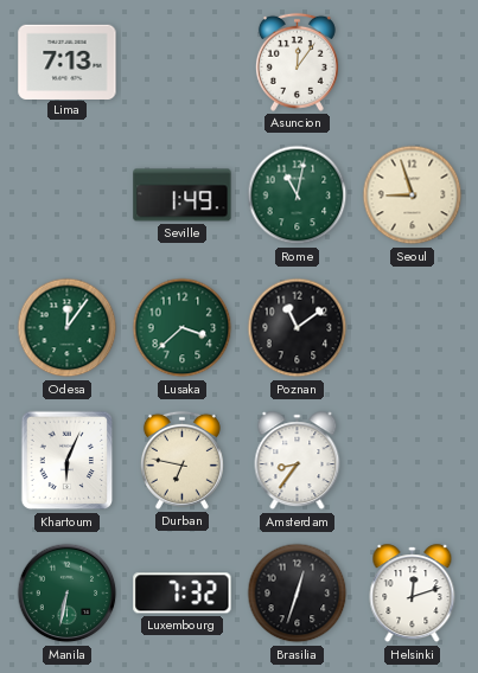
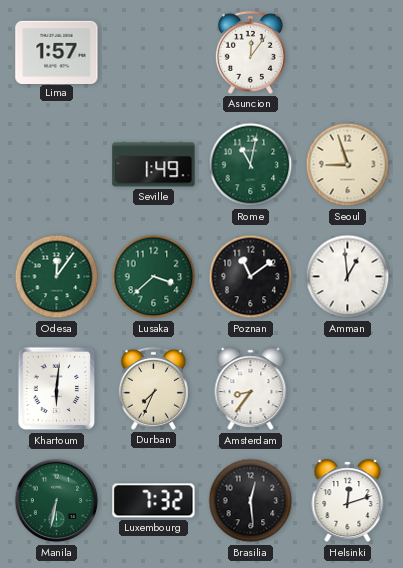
Lima: 7:13 -> 1:57
Amman: none -> 12:59
Khartoum: 6:04 -> 6:01
Durban: 6:47 -> 7:34
Brasilia: 12:33 -> 12:29
